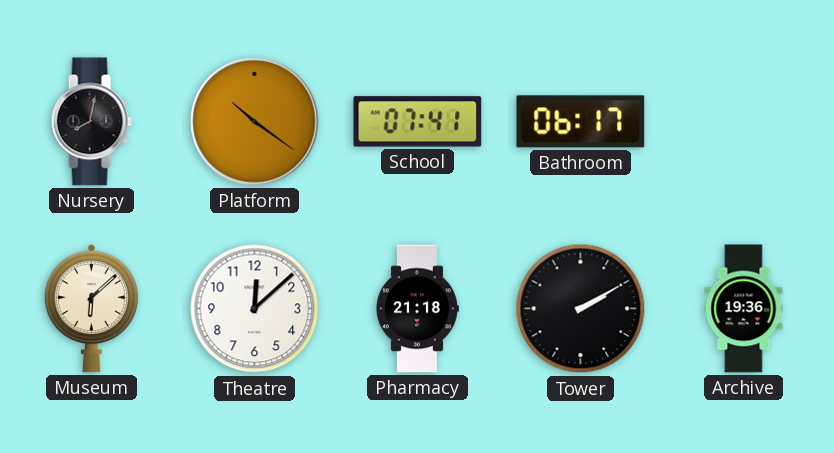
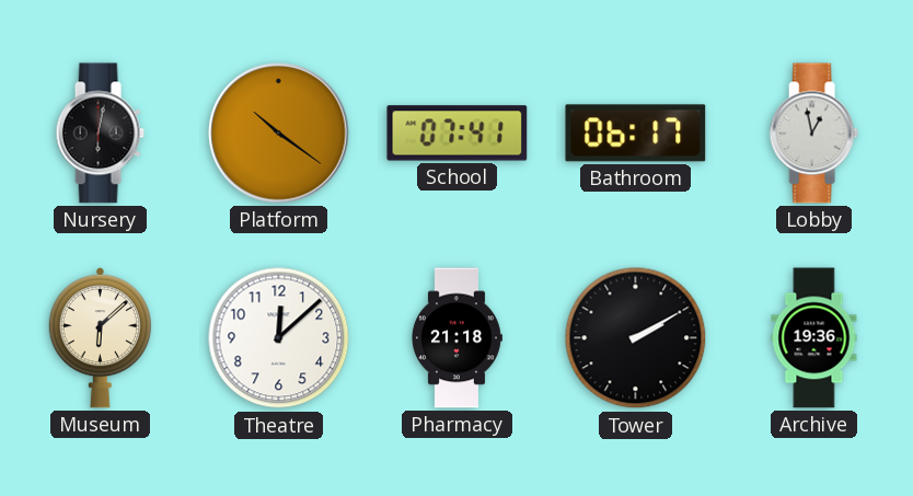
Nursery: 8:02 -> 6:02
Lobby: none -> 12:58
